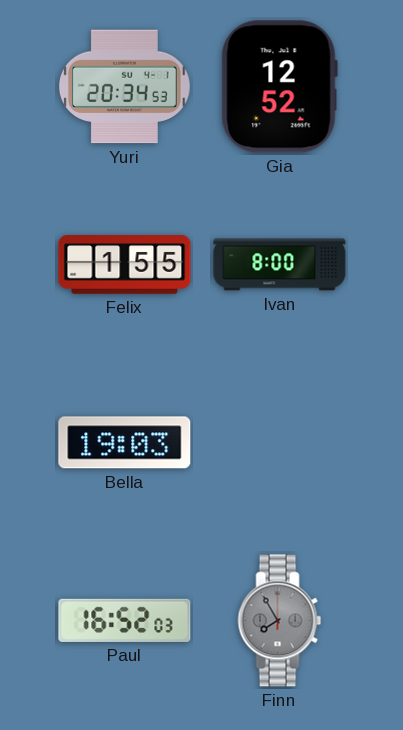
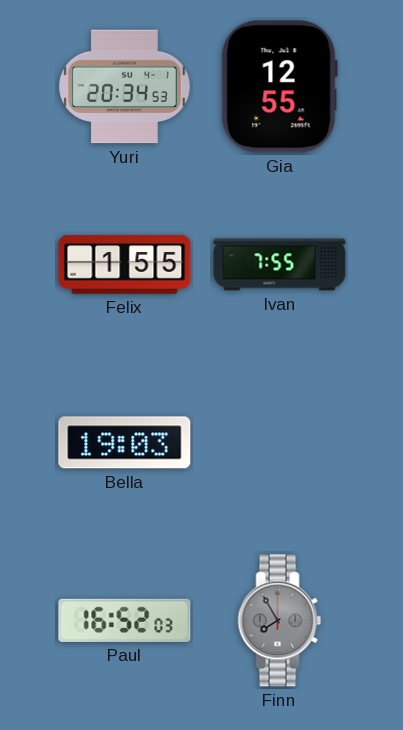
Gia: 12:52 -> 12:55
Ivan: 8:00 -> 7:55
